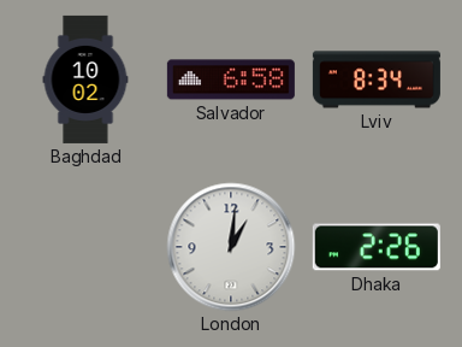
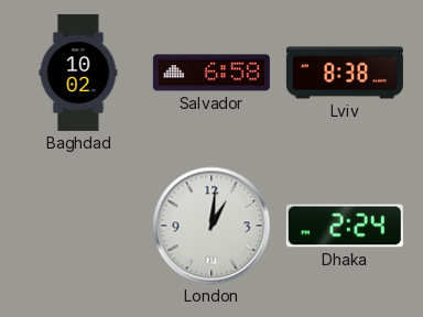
Lviv: 8:34 -> 8:38
Dhaka: 2:26 -> 2:24
